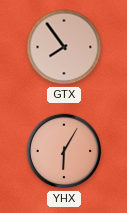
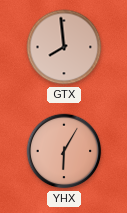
GTX: 7:54 -> 7:59
